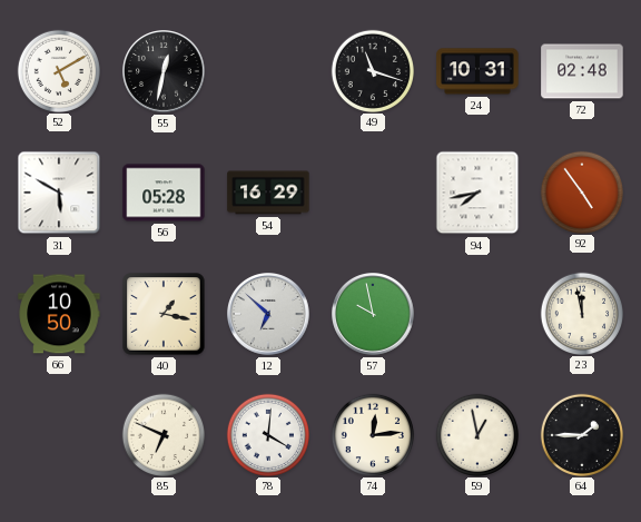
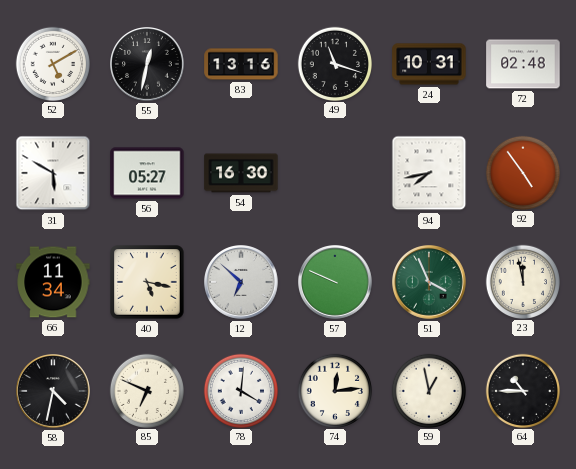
83: none -> 13:16
56: 05:28 -> 05:27
54: 16:29 -> 16:30
66: 10:50 -> 11:34
40: 1:17 -> 5:17
57: 9:58 -> 9:49
51: none -> 3:56
58: none -> 4:32
64: 1:45 -> 10:45
